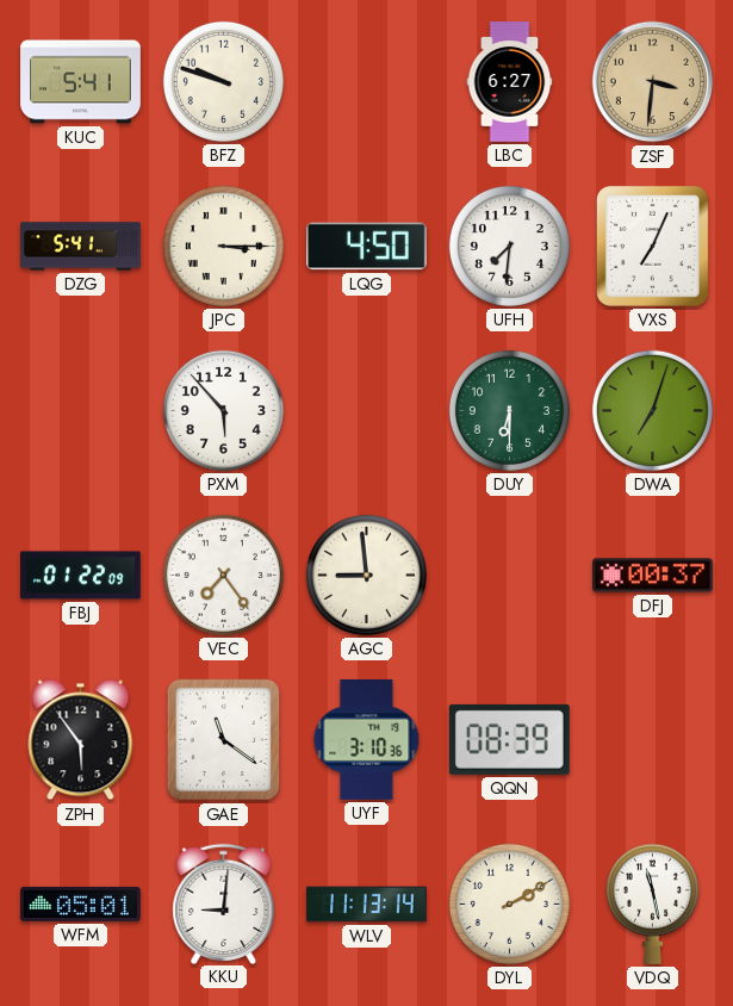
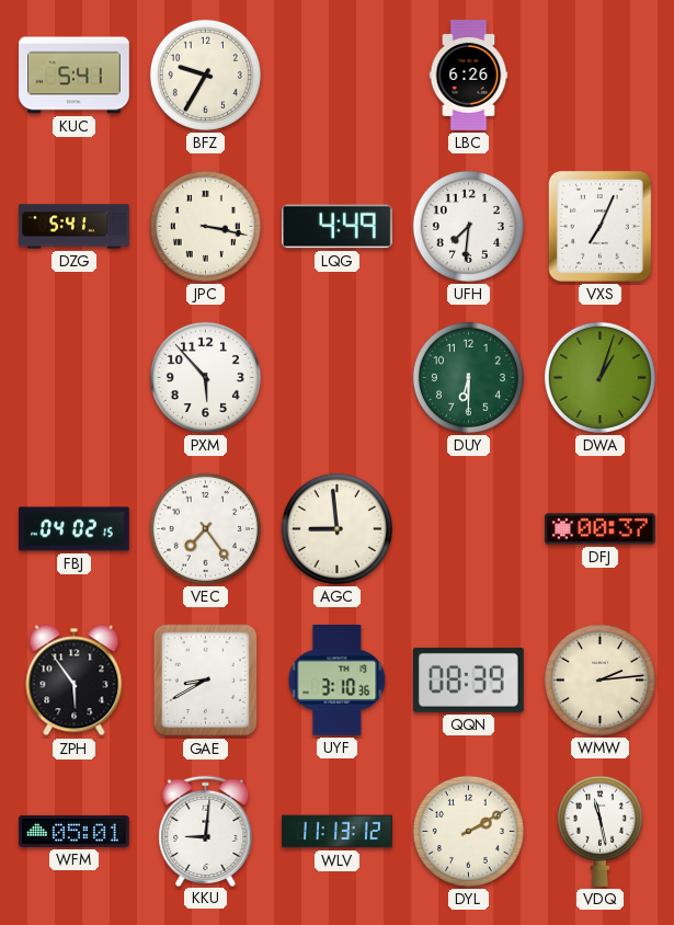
BFZ: 9:48 -> 9:35
LBC: 6:27 -> 6:26
ZSF: 3:31 -> none
JPC: 3:15 -> 3:17
LQG: 4:50 -> 4:49
DWA: 7:03 -> 1:03
FBJ: 01:22 -> 04:02
GAE: 11:21 -> 8:40
WMW: none -> 2:14
WLV: 11:13:14 -> 11:13:12
